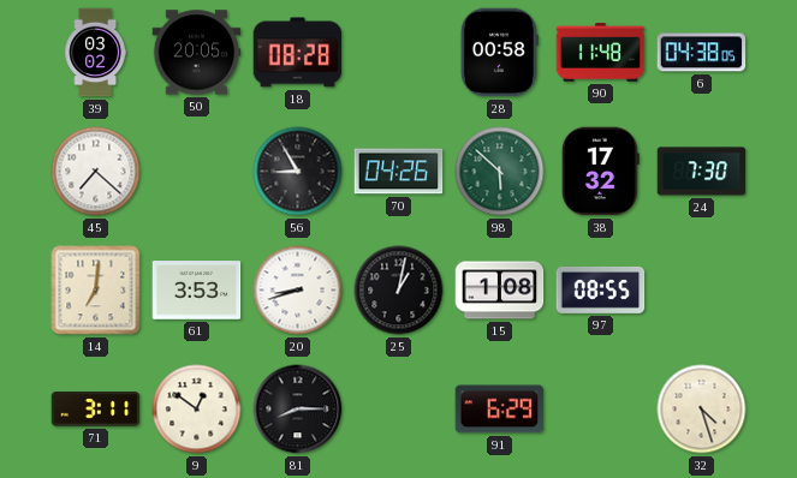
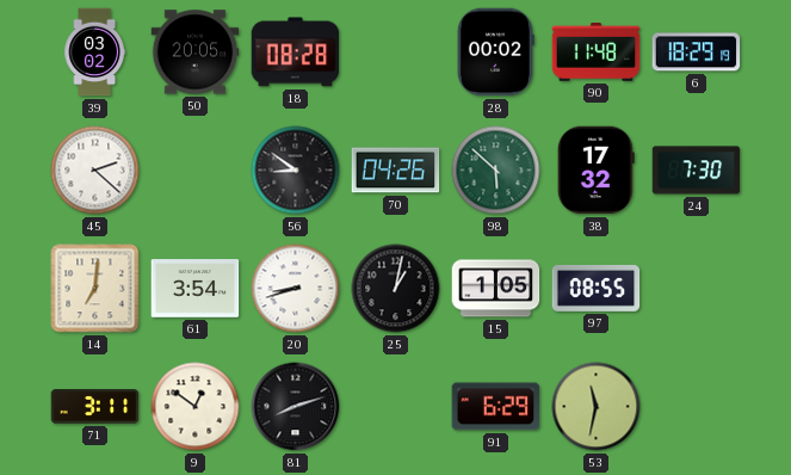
28: 00:58 -> 00:02
6: 04:38 -> 18:29
45: 7:22 -> 2:22
56: 8:55 -> 8:51
61: 3:53 -> 3:54
15: 1:08 -> 1:05
81: 8:15 -> 8:12
53: none -> 11:32
32: 4:27 -> none
